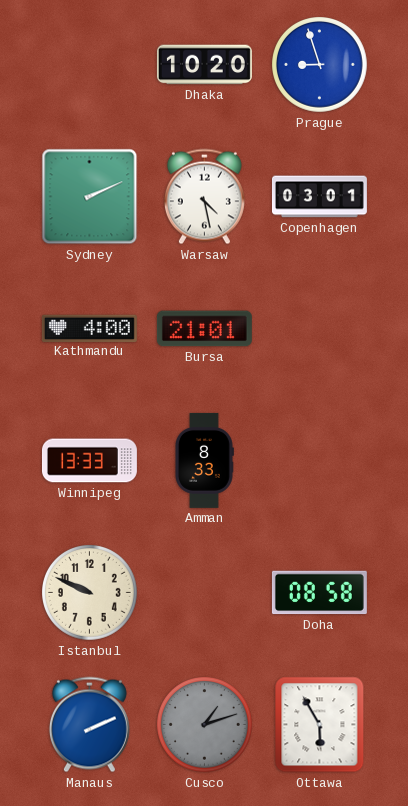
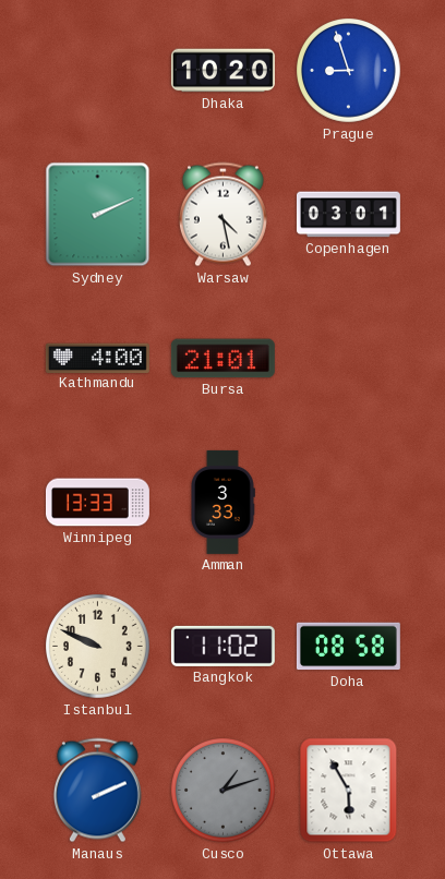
Amman: 8:33 -> 3:33
Bangkok: none -> 11:02
